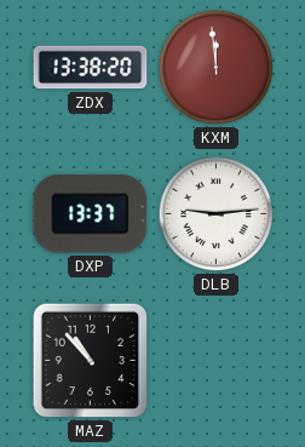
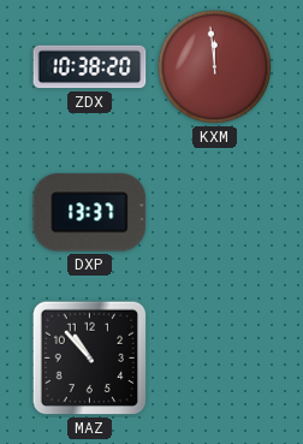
ZDX: 13:38 -> 10:38
DLB: 9:14 -> none
